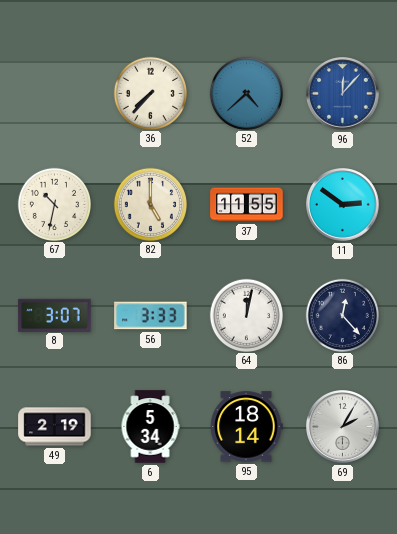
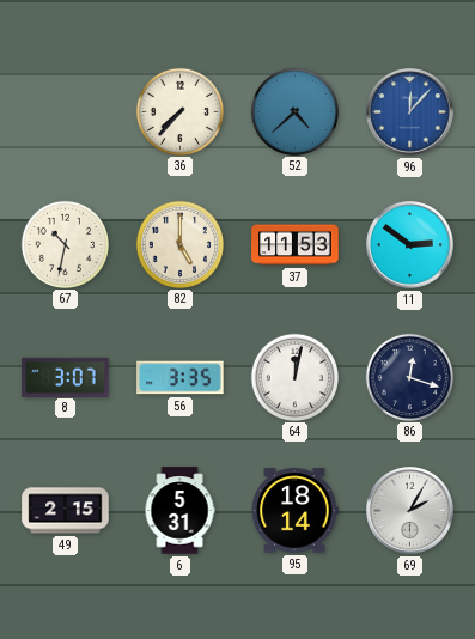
37: 11:55 -> 11:53
56: 3:33 -> 3:35
86: 12:23 -> 12:18
49: 2:19 -> 2:15
6: 5:34 -> 5:31
